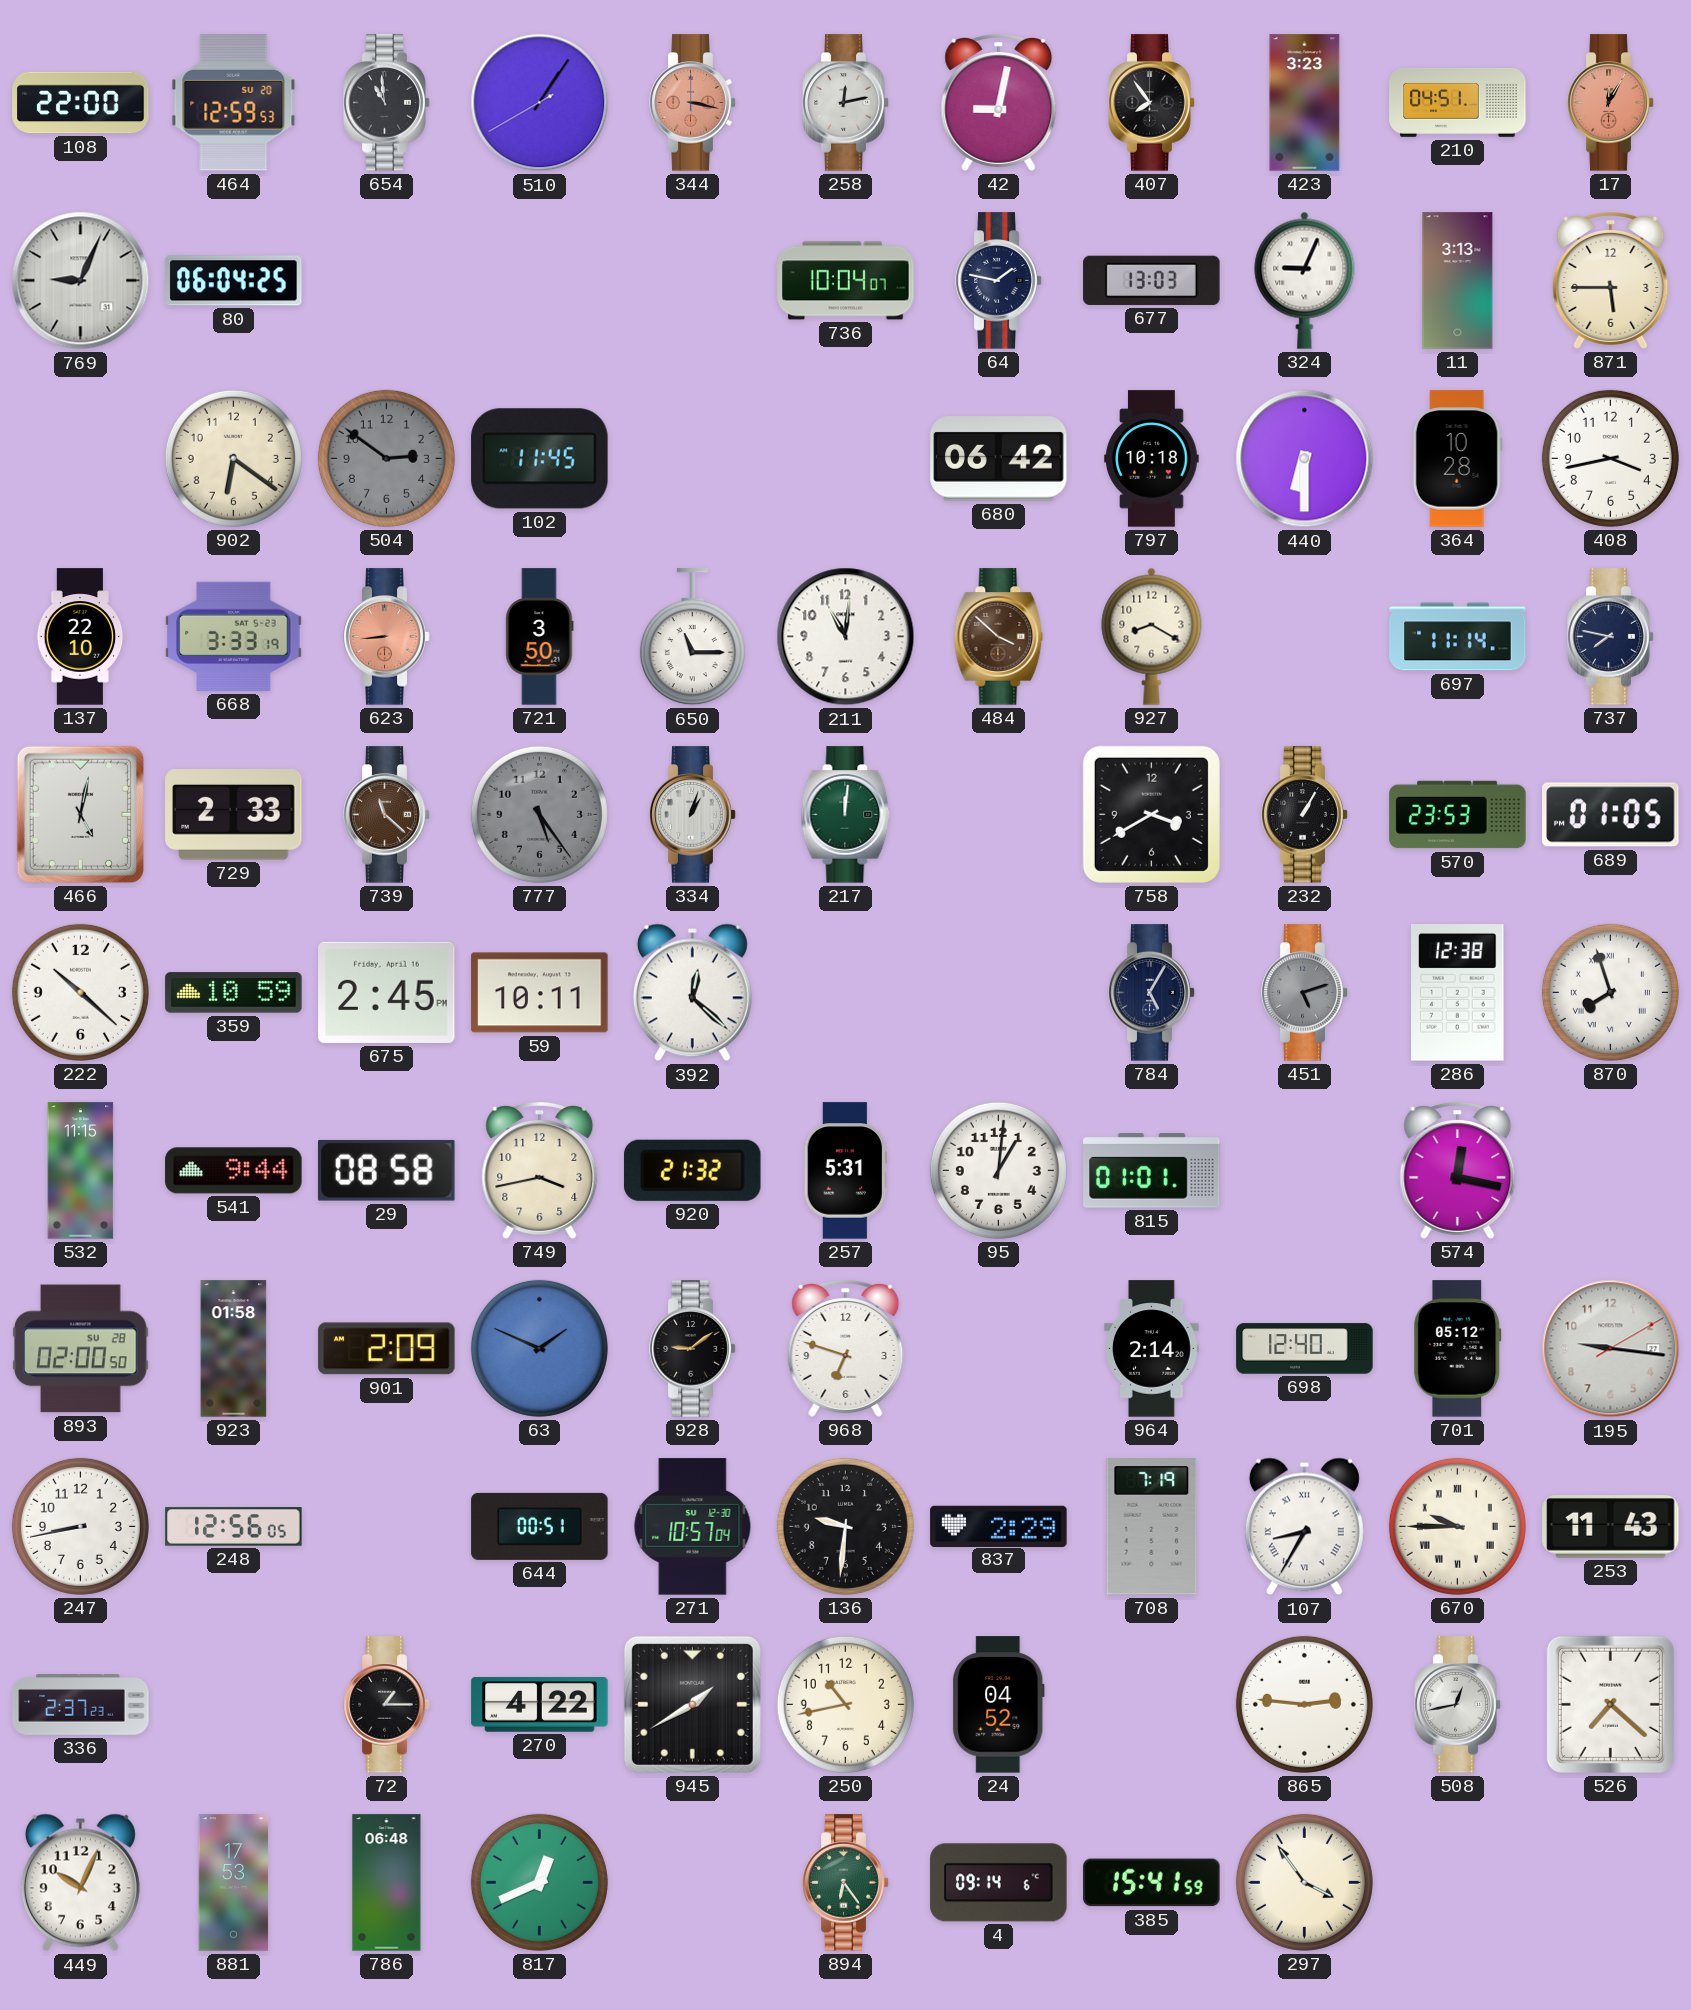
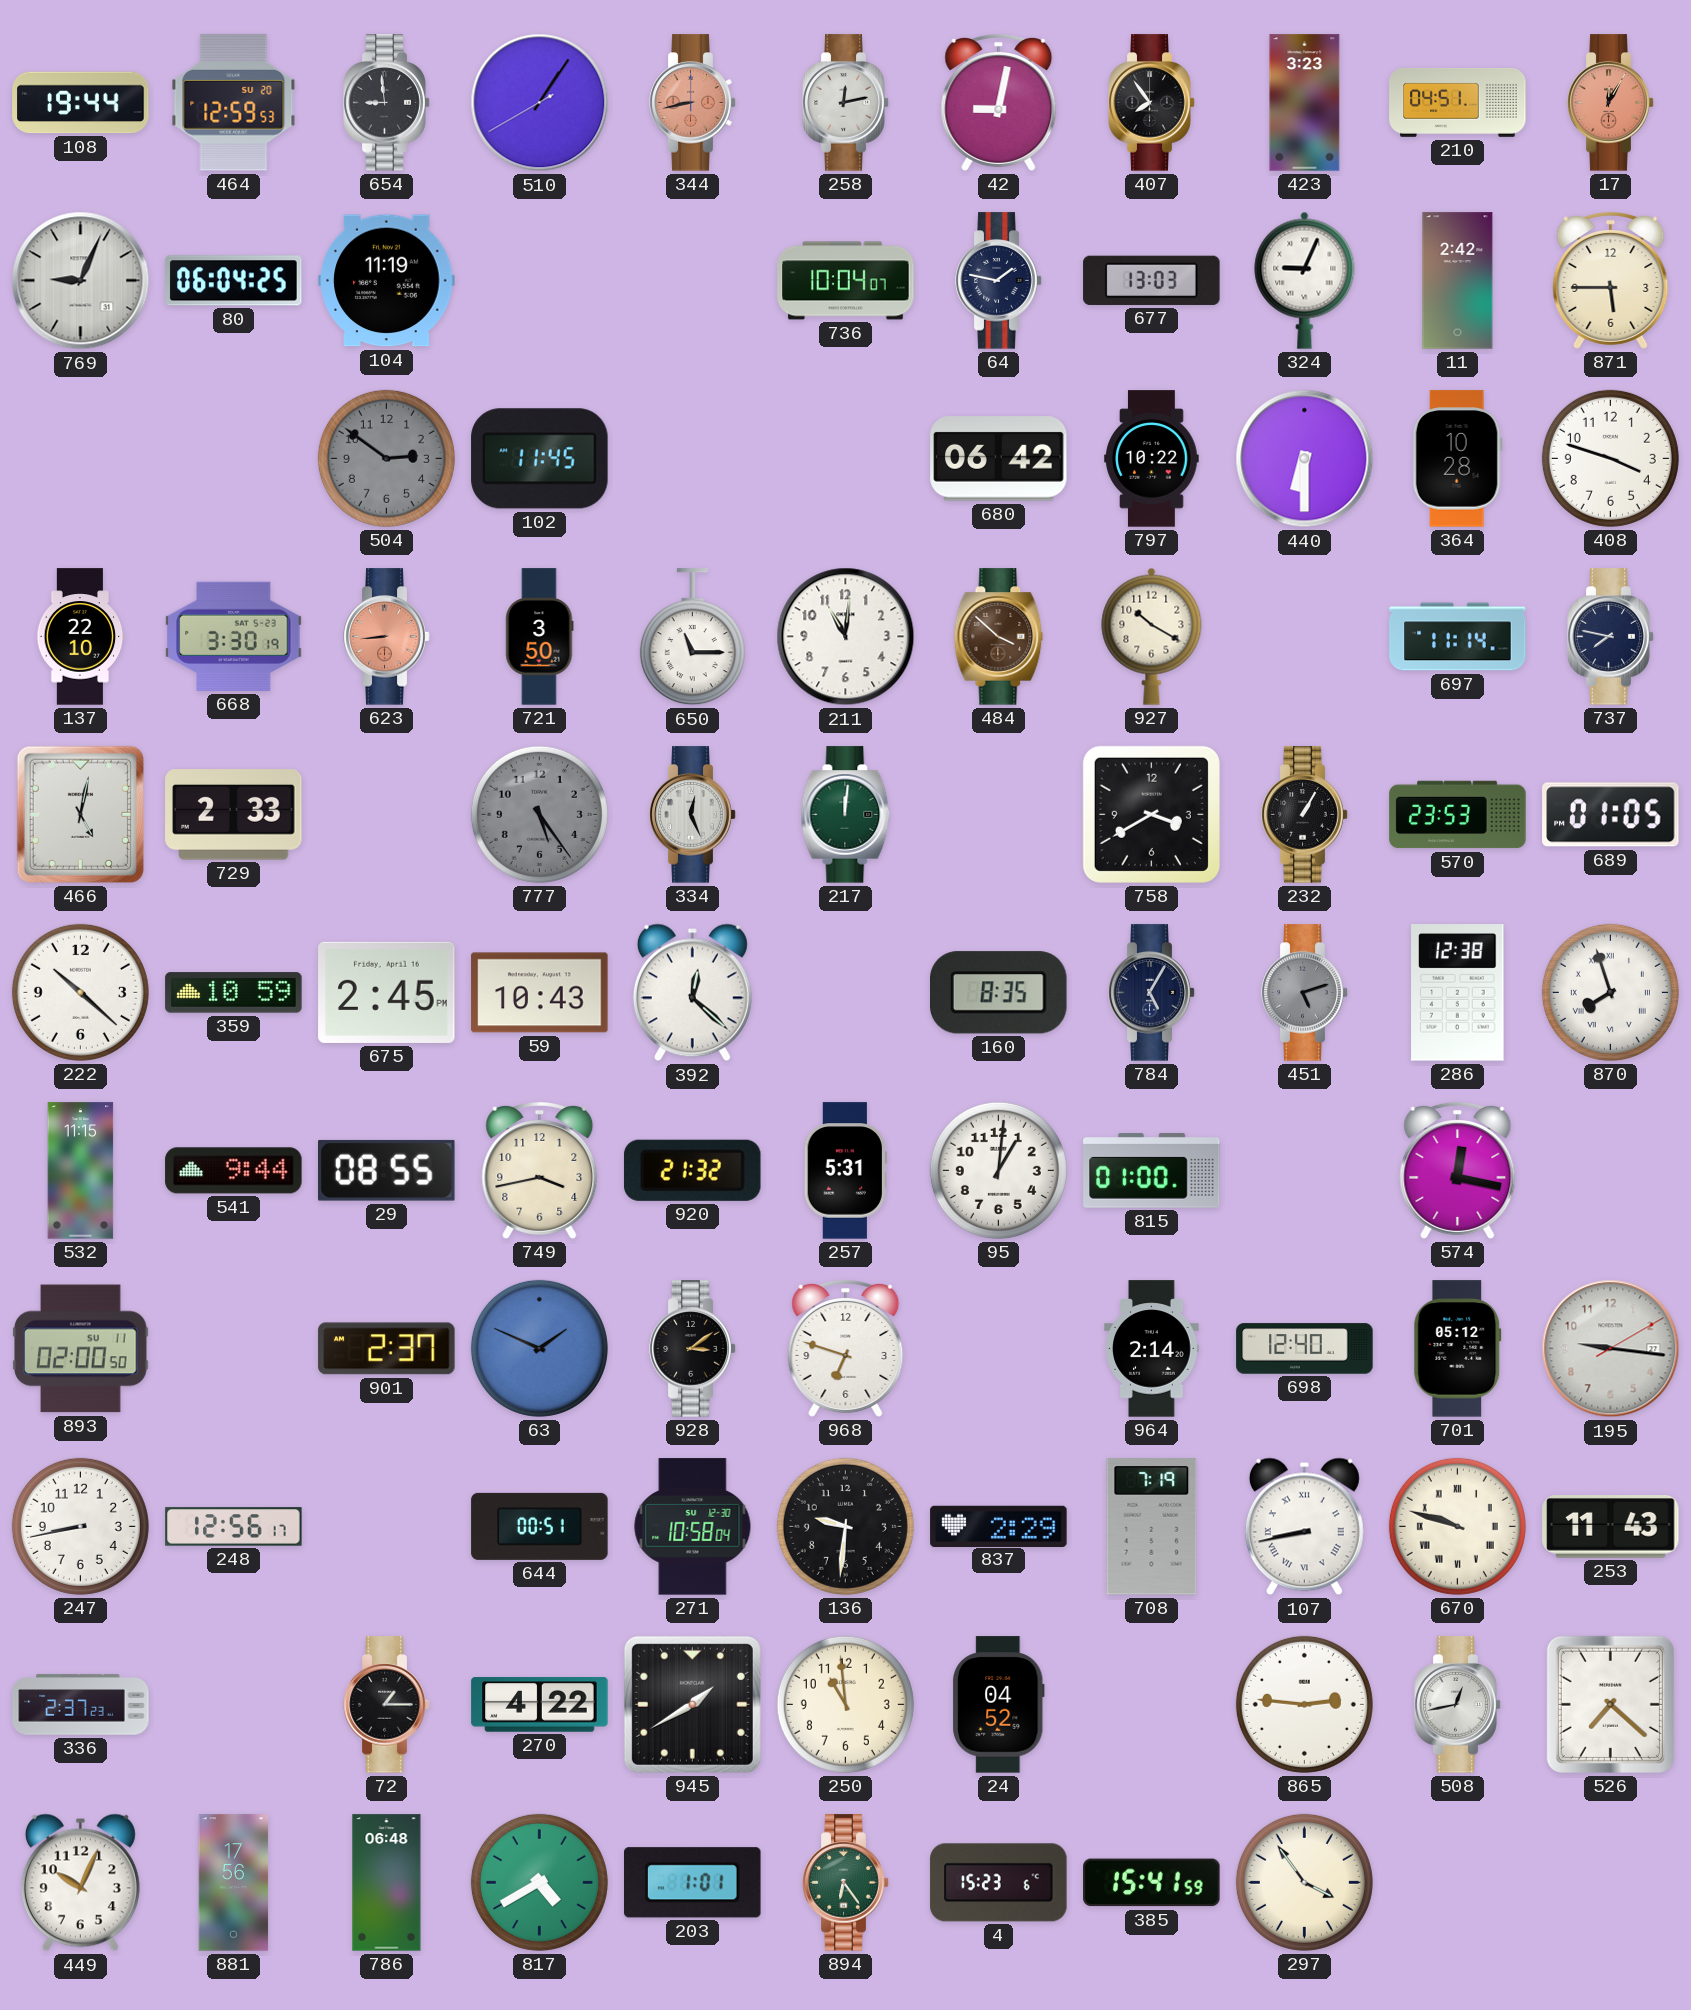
108: 22:00 -> 19:44
654: 10:59 -> 8:59
344: 3:17 -> 8:43
104: none -> 11:19
11: 3:13 -> 2:42
902: 6:21 -> none
797: 10:18 -> 10:22
408: 3:43 -> 3:48
668: 3:33 -> 3:30
927: 8:20 -> 10:20
739: 11:22 -> none
334: 1:03 -> 12:26
59: 10:11 -> 10:43
160: none -> 8:35
29: 08:58 -> 08:55
815: 01:01 -> 01:00
893 date: SU 28 -> SU 11
923: 01:58 -> none
901: 2:09 -> 2:37
928: 9:09 -> 3:09
248: 12:56:05 -> 12:56:17
271: 10:57 -> 10:58
107: 8:35 -> 8:43
670: 9:45 -> 9:48
250: 10:43 -> 10:59
881: 17:53 -> 17:56
817: 12:41 -> 4:40
203: none -> 1:01
4: 09:14 -> 15:23
